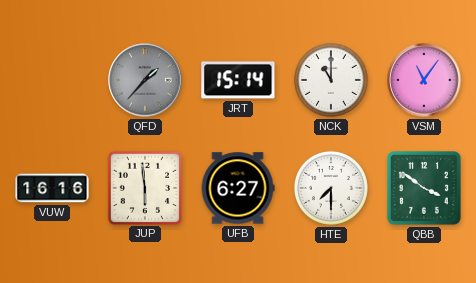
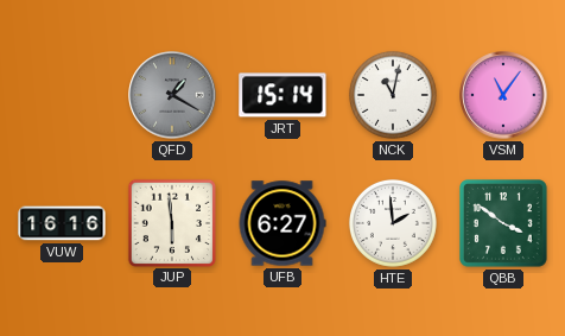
QFD: 1:37 -> 1:20
NCK: 11:00 -> 11:02
HTE: 7:30 -> 1:59
